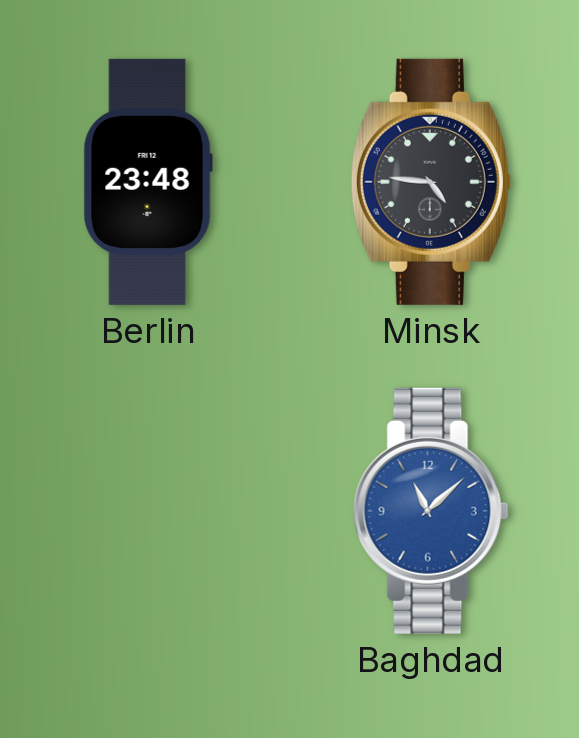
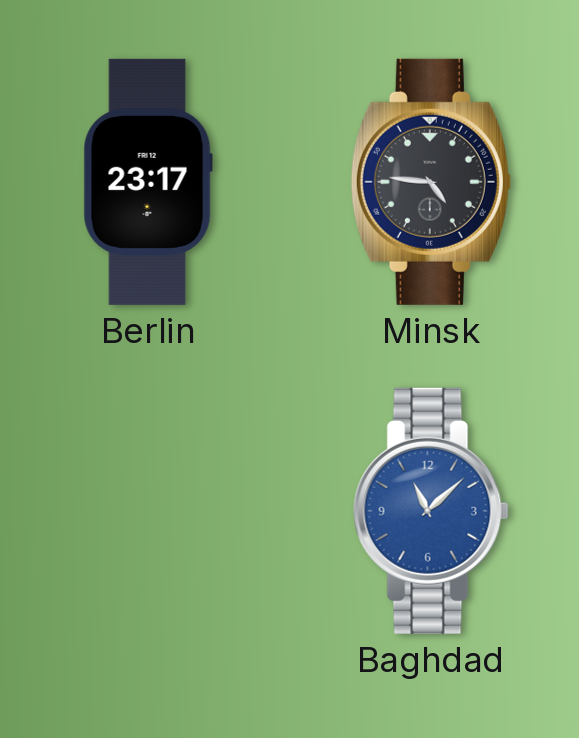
Berlin: 23:48 -> 23:17
